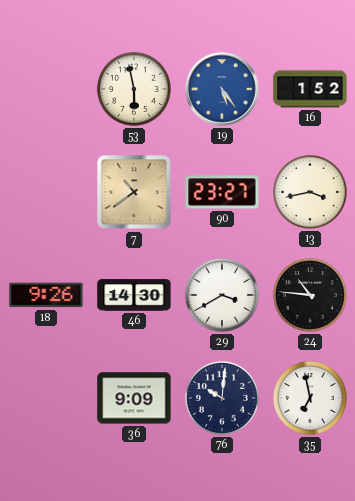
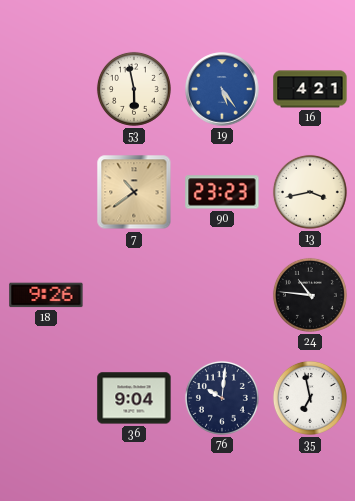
16: 1:52 -> 4:21
90: 23:27 -> 23:23
46: 14:30 -> none
29: 3:40 -> none
36: 9:09 -> 9:04
